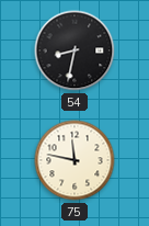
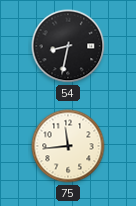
75: 11:47 -> 11:44
